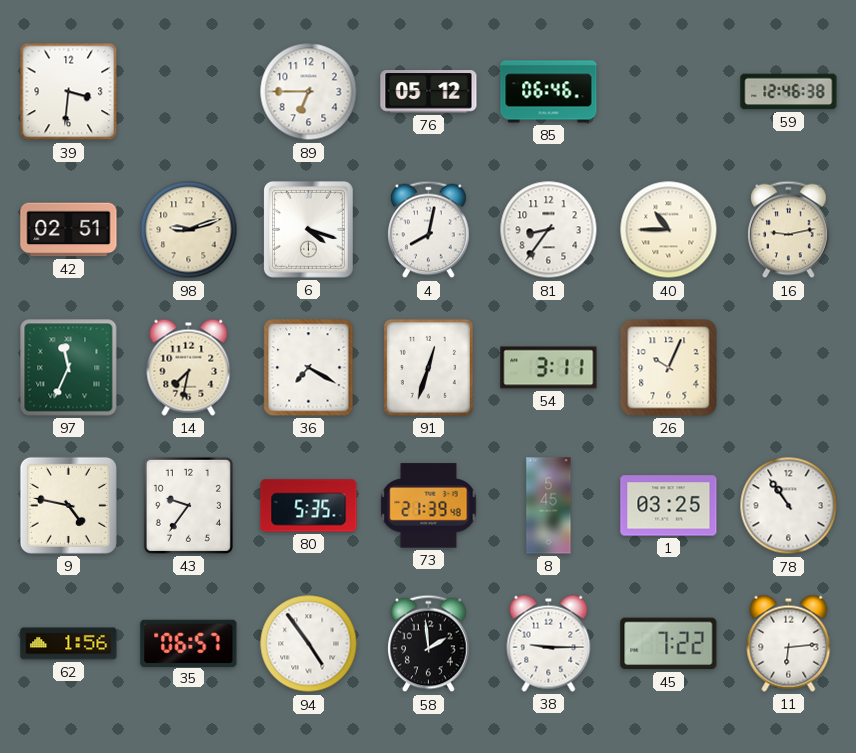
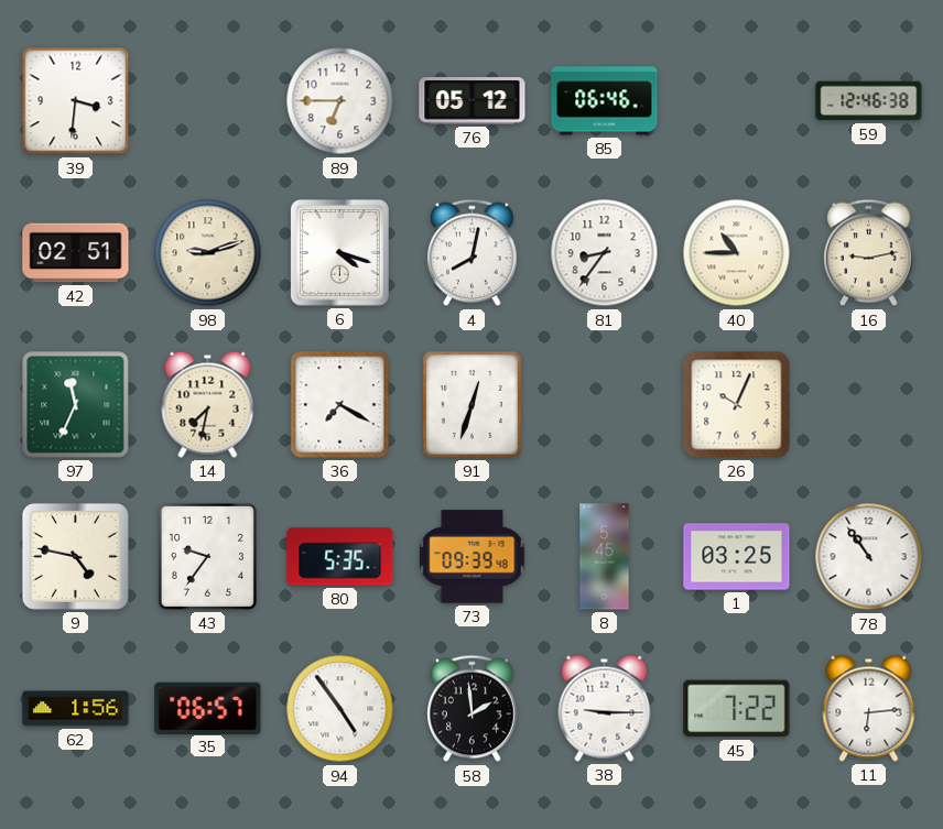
54: 3:11 -> none
73: 21:39 -> 09:39
